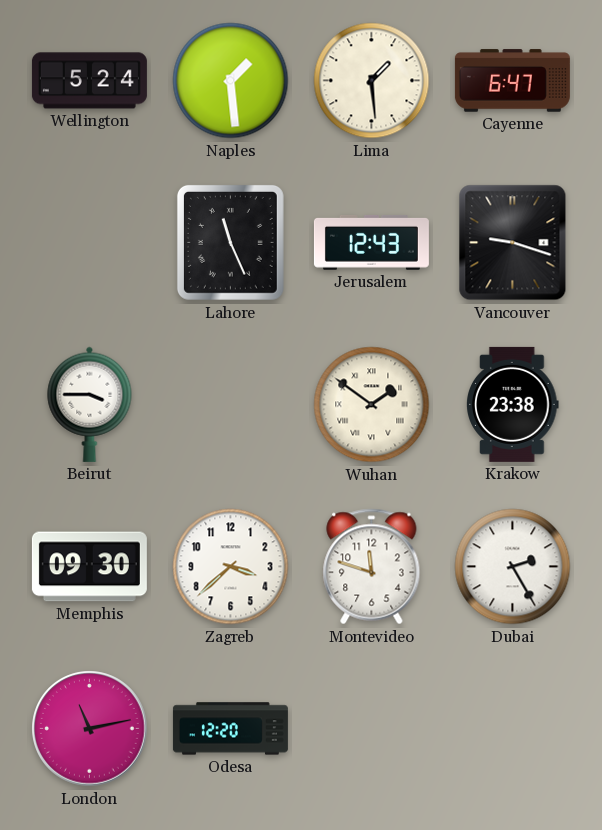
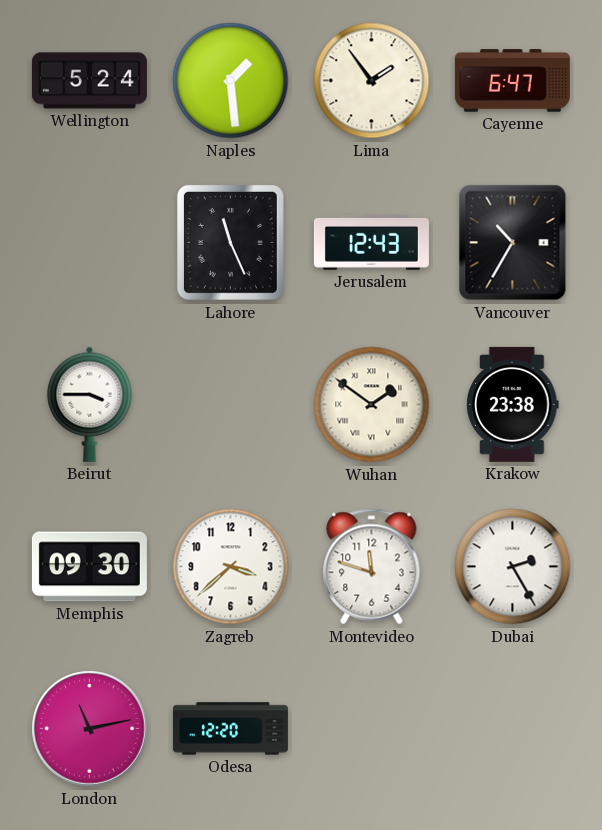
Lima: 1:29 -> 1:54
Vancouver: 9:18 -> 10:35
